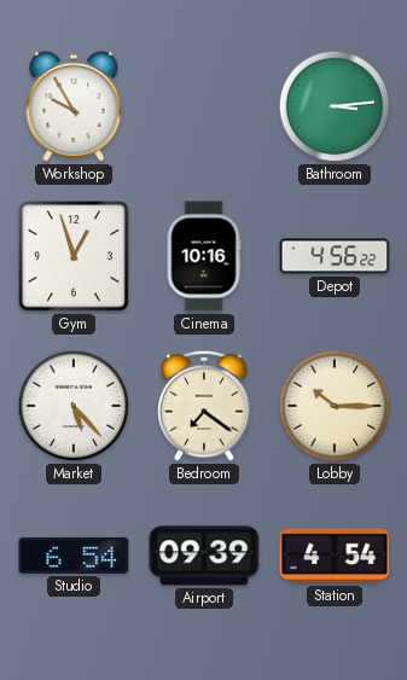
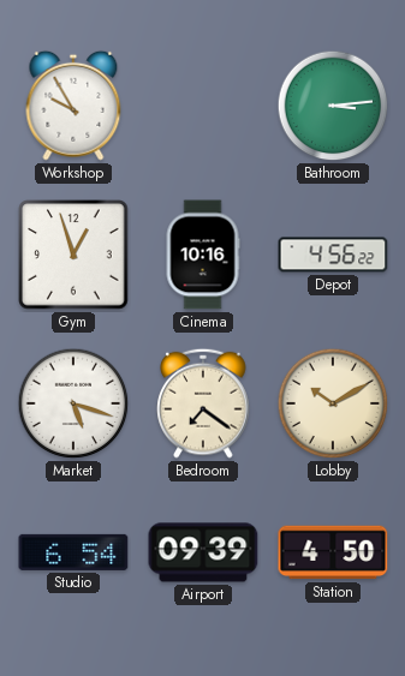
Market: 5:23 -> 5:18
Lobby: 10:15 -> 10:10
Station: 4:54 -> 4:50
